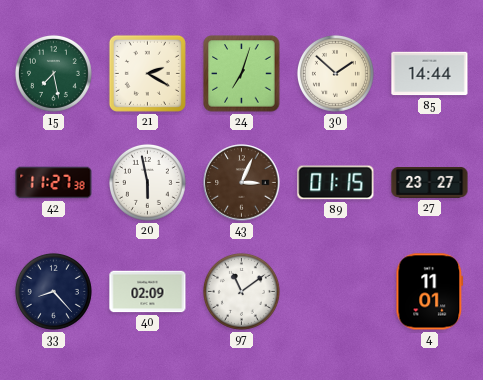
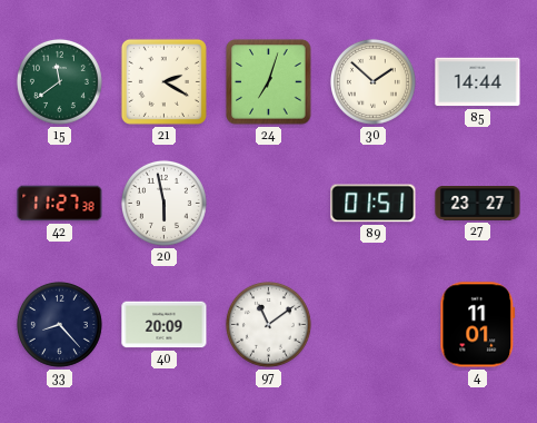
15: 7:28 -> 11:39
43: 3:04 -> none
89: 01:15 -> 01:51
40: 02:09 -> 20:09
